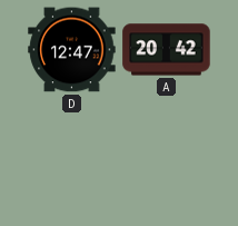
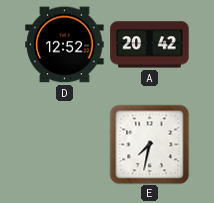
D: 12:47 -> 12:52
E: none -> 7:32
